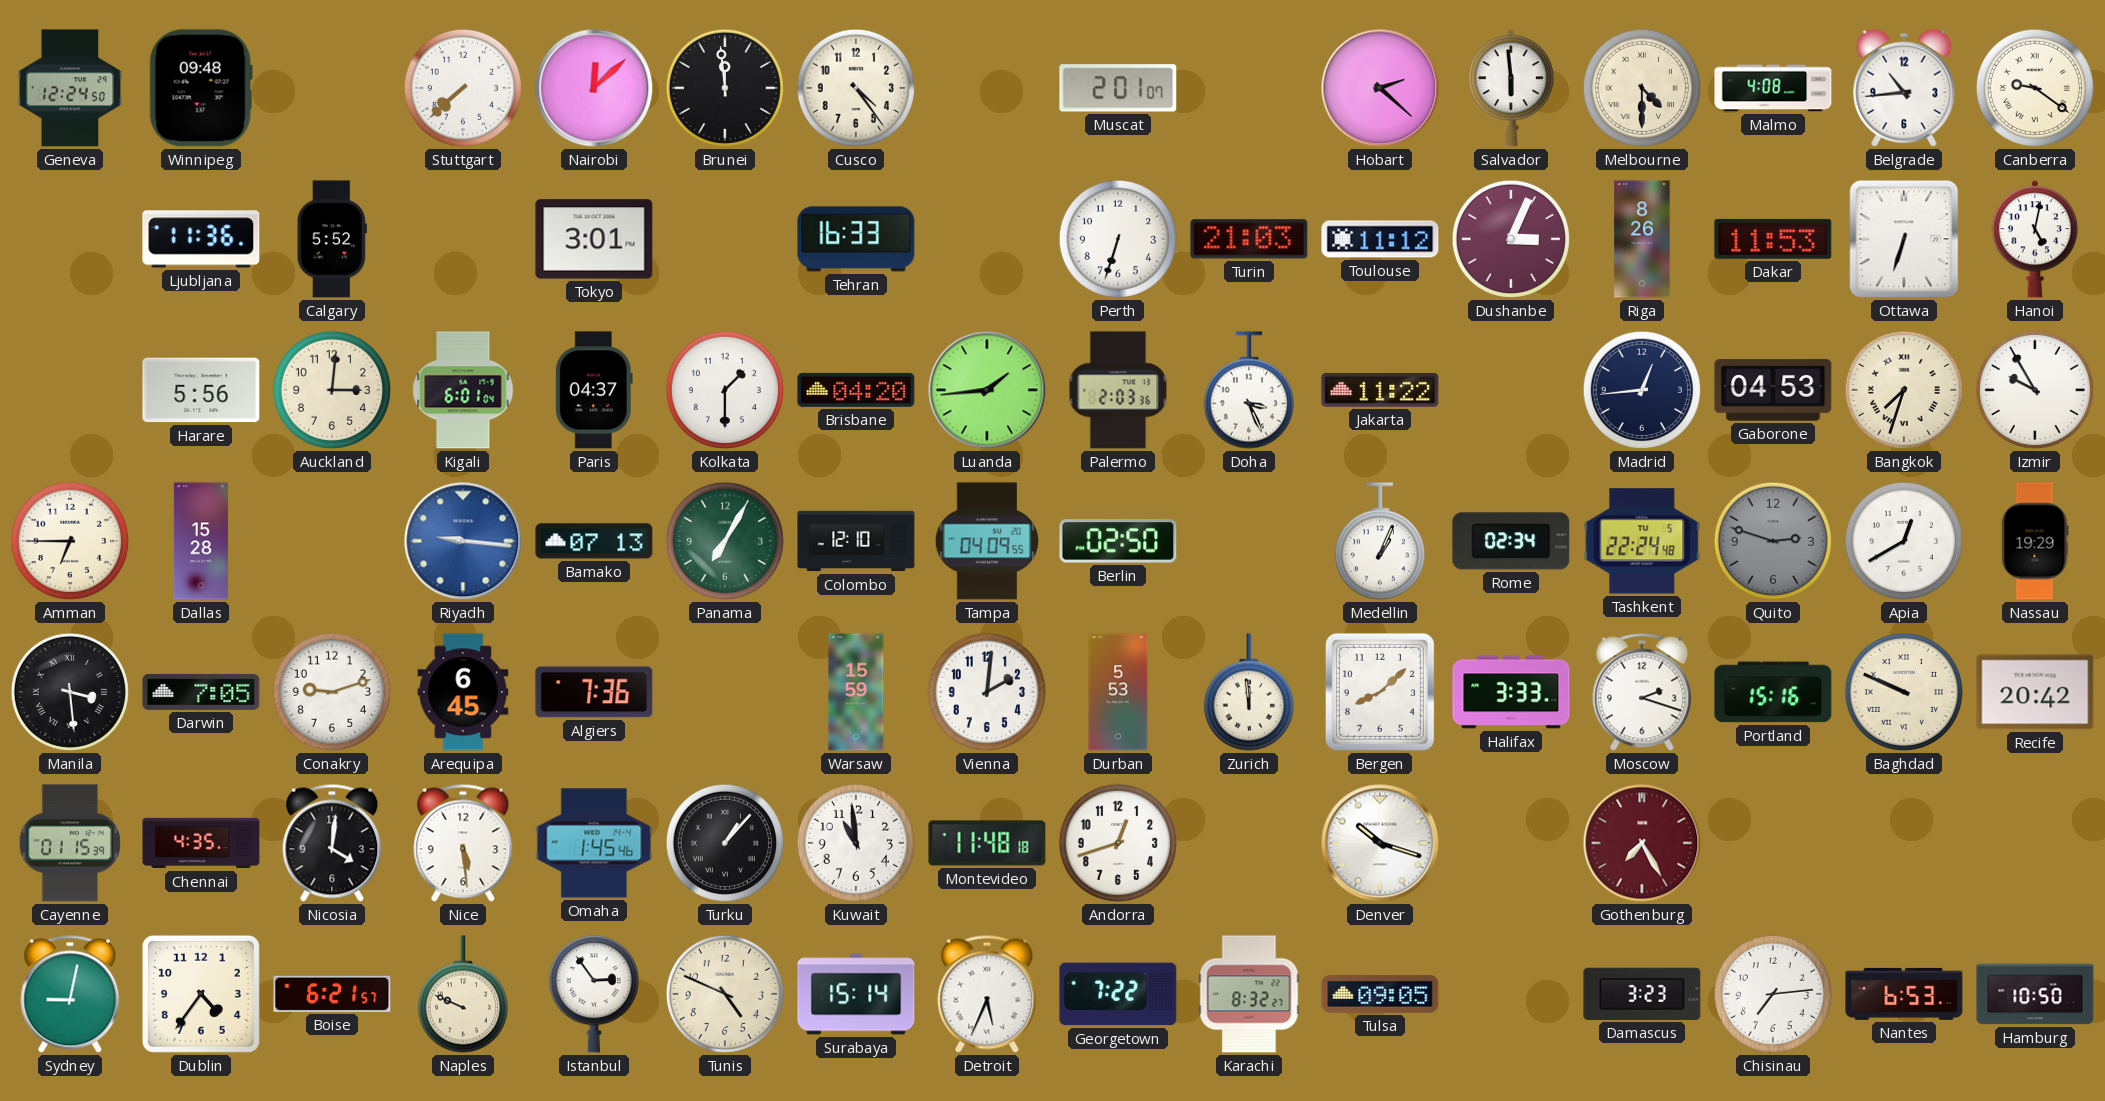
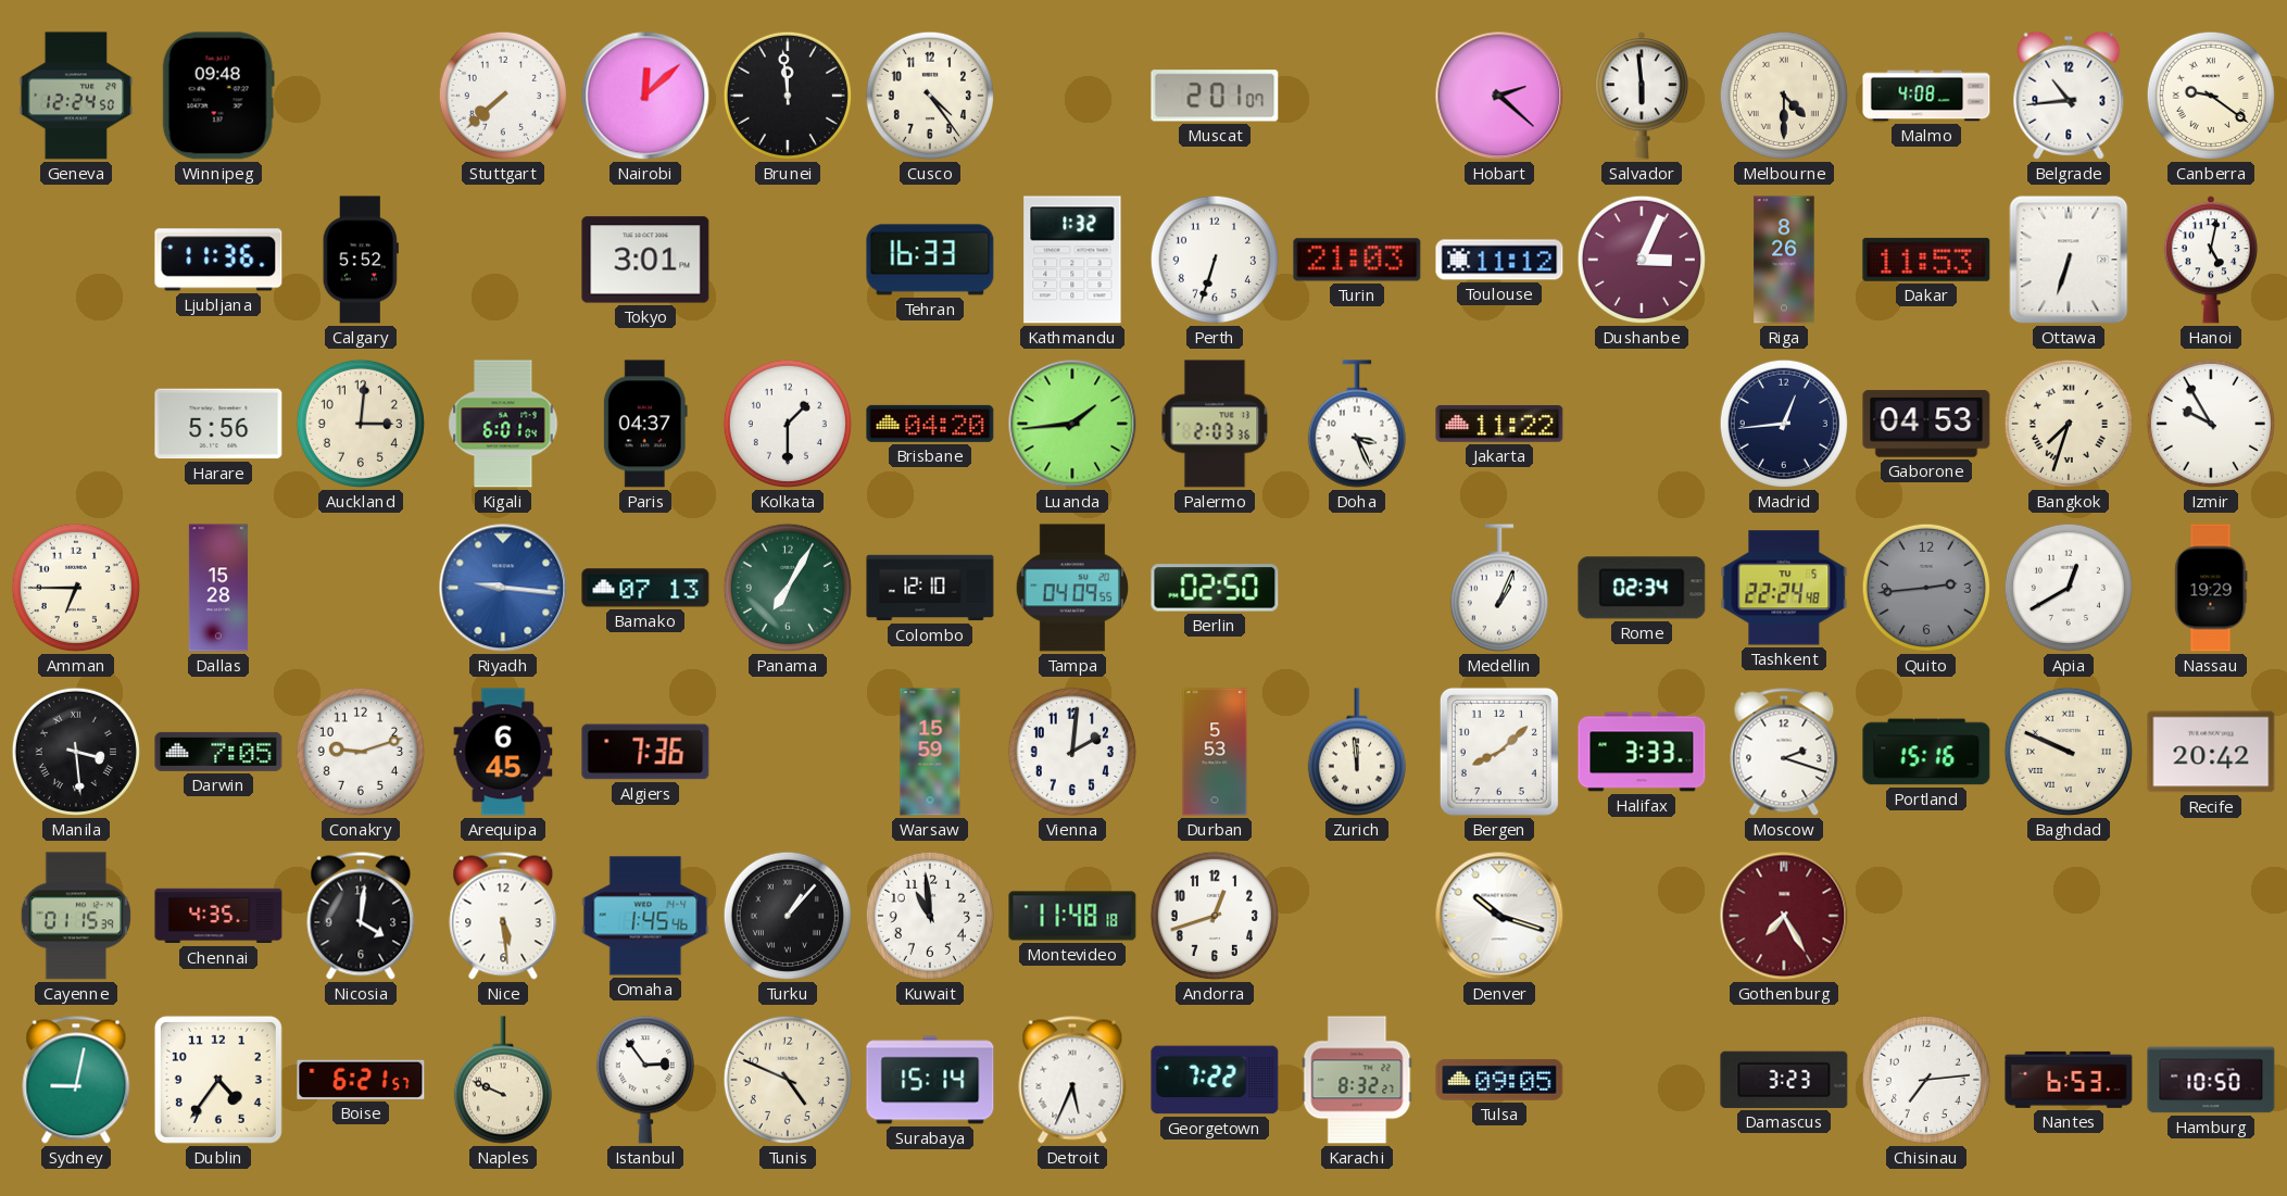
Kathmandu: none -> 1:32
Quito: 2:48 -> 2:44
